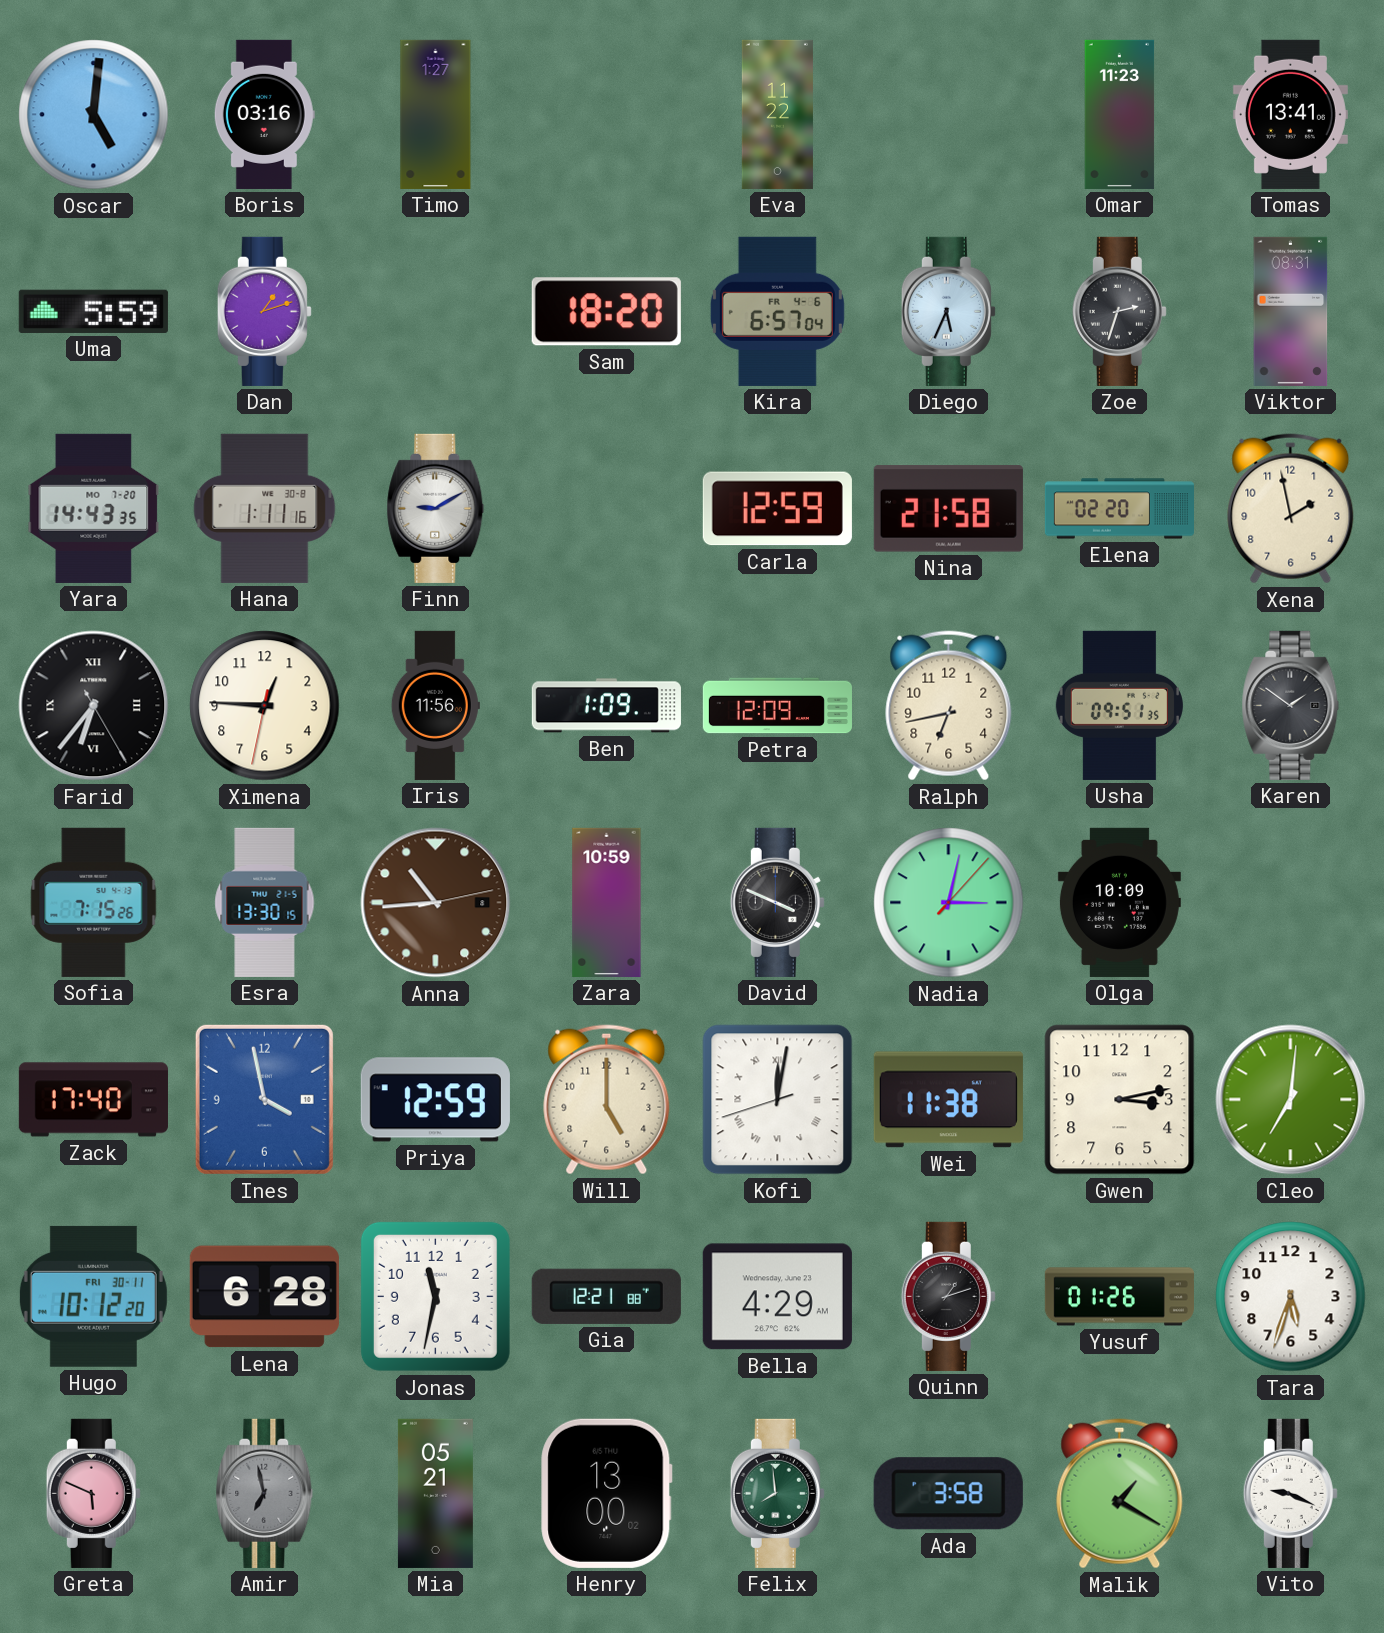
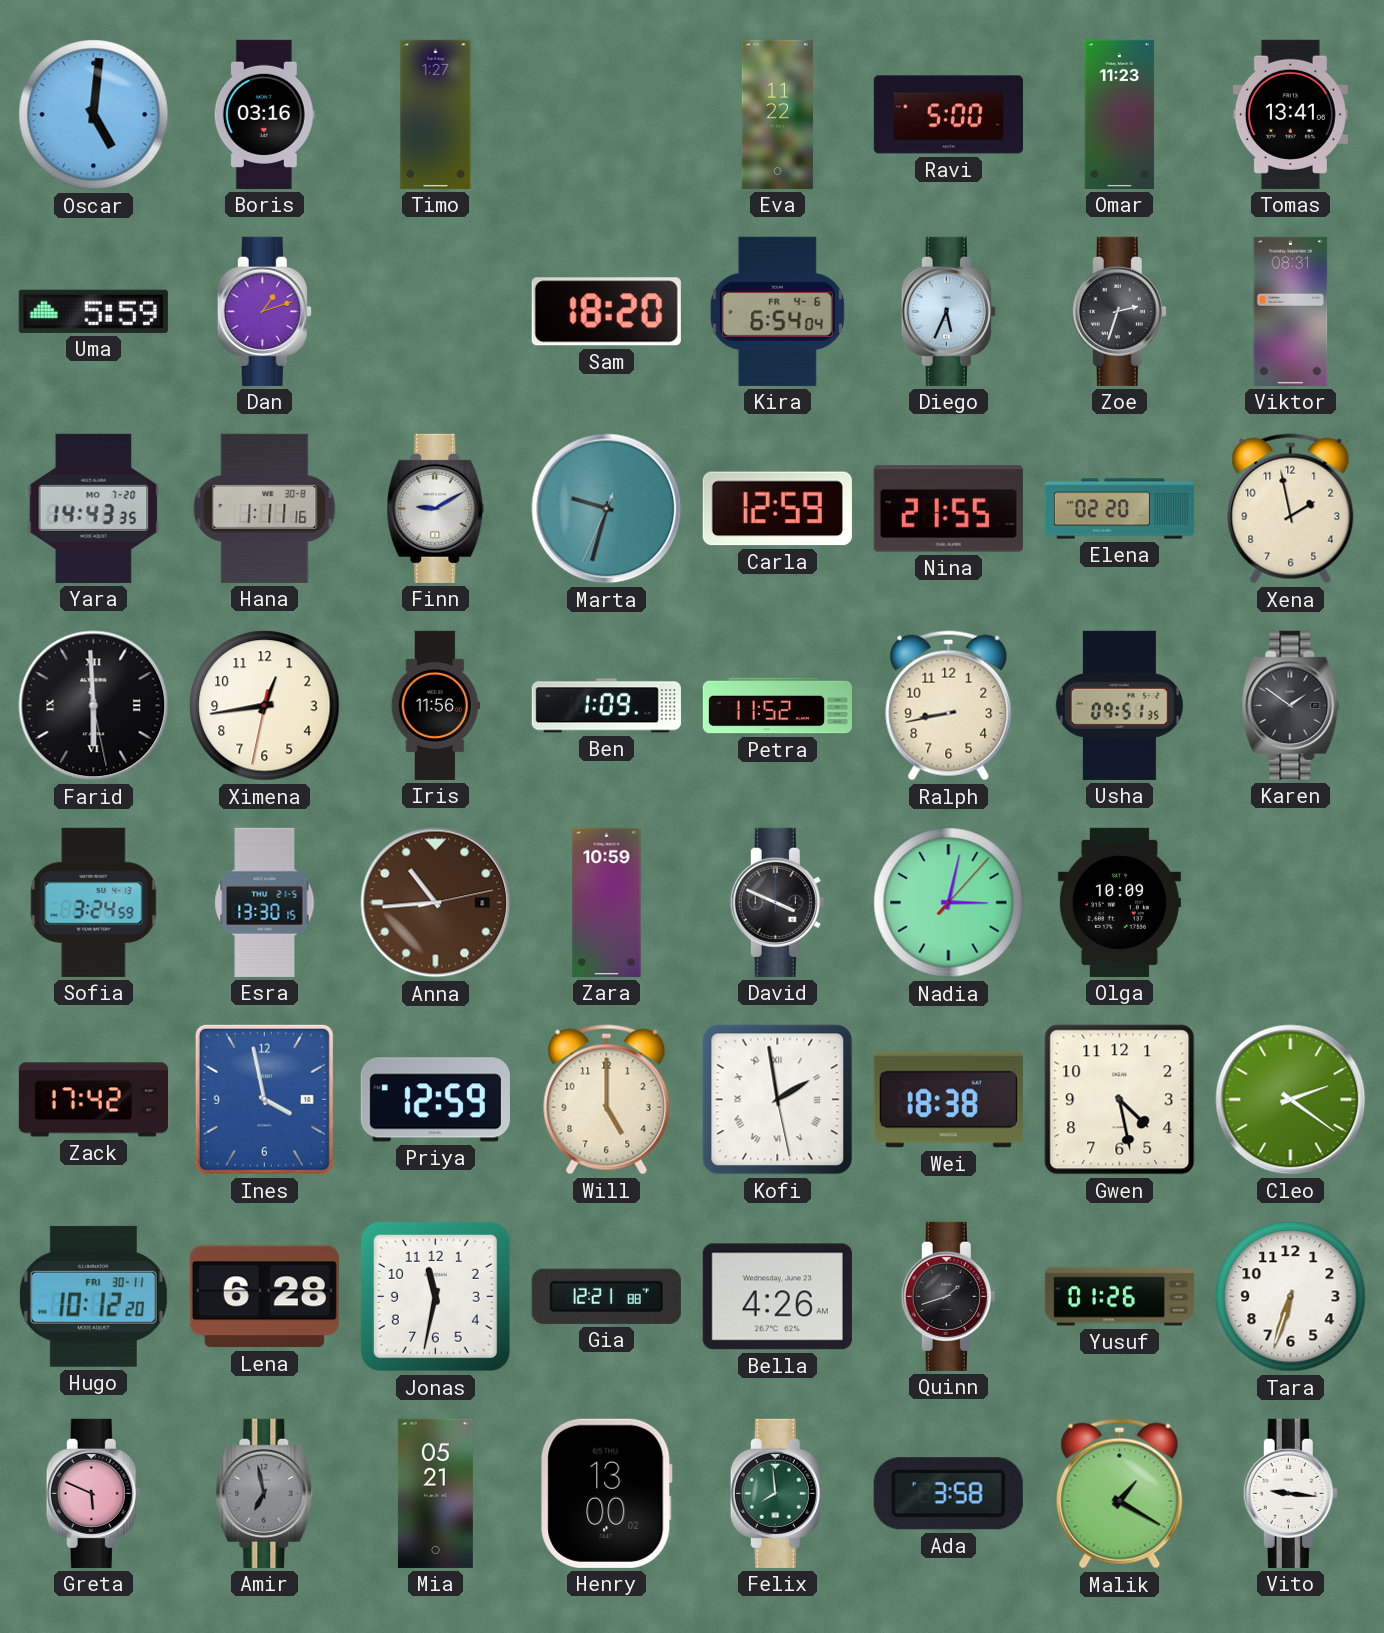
Ravi: none -> 5:00
Kira: 6:57 -> 6:54
Marta: none -> 9:32
Nina: 21:58 -> 21:55
Farid: 6:36 -> 5:59
Ximena: 12:45 -> 12:43
Petra: 12:09 -> 11:52
Ralph: 6:43 -> 8:43
Sofia: 7:15 -> 3:24
Zack: 17:40 -> 17:42
Kofi: 12:01 -> 1:58
Wei: 11:38 -> 18:38
Gwen: 3:13 -> 4:28
Cleo: 7:01 -> 2:21
Bella: 4:29 -> 4:26
Quinn: 1:12 -> 1:42
Tara: 5:33 -> 6:33
Vito: 9:19 -> 9:16
